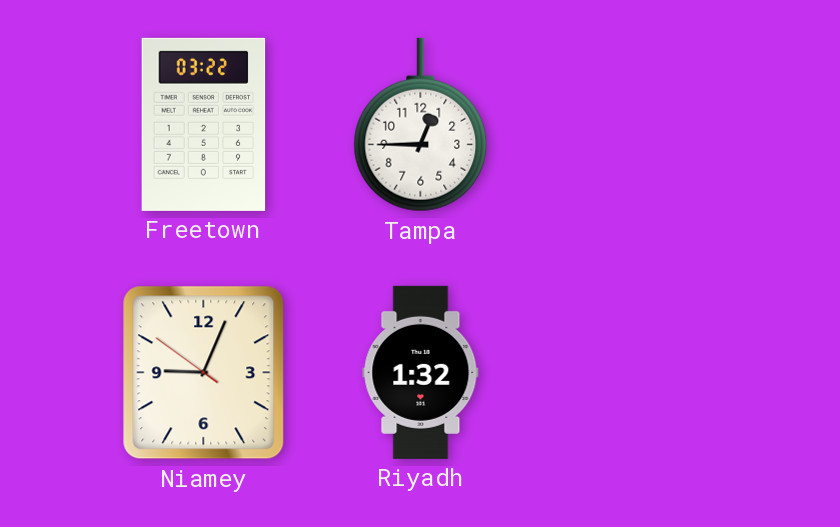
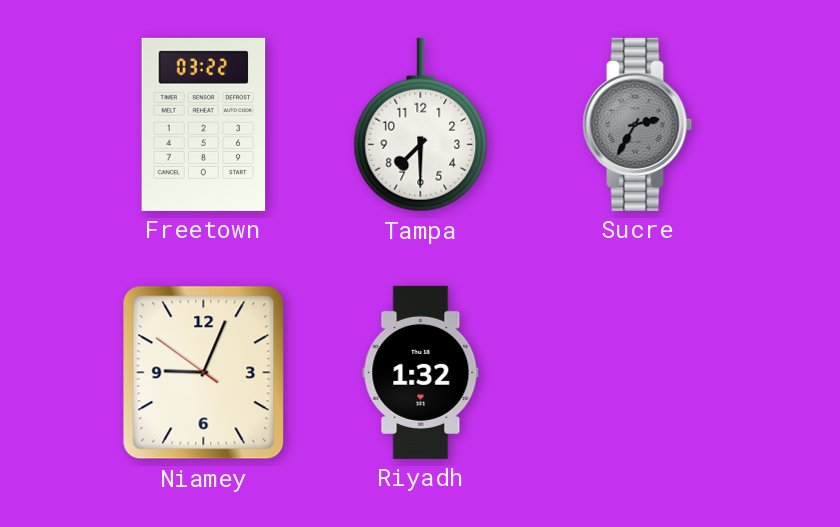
Tampa: 12:45 -> 7:30
Sucre: none -> 2:35
